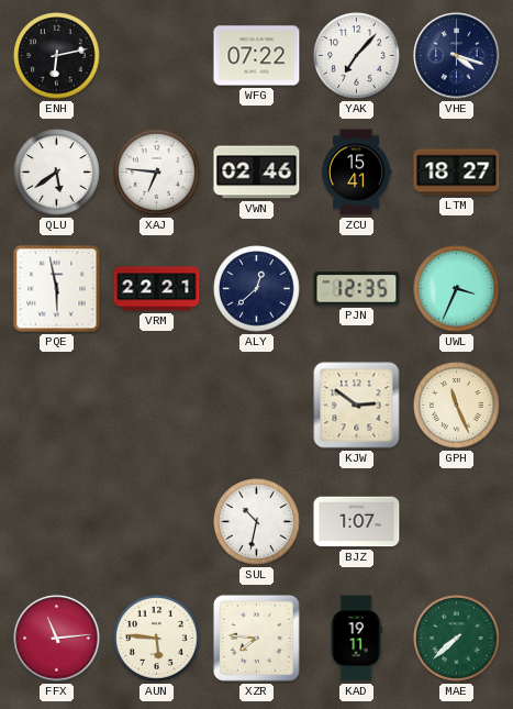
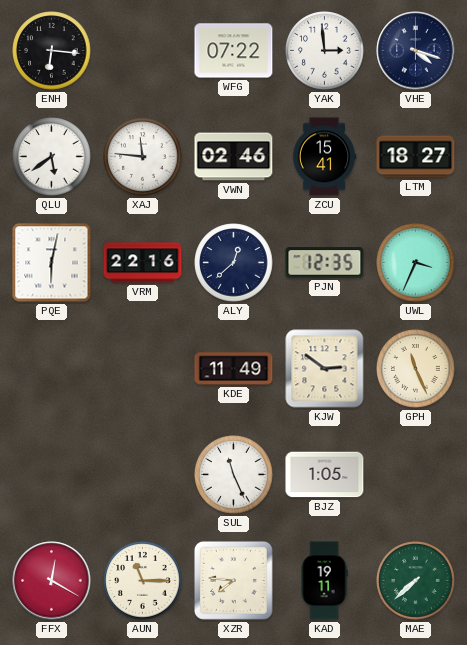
ENH: 6:13 -> 6:16
YAK: 7:07 -> 2:59
XAJ: 6:46 -> 11:46
PQE: 5:58 -> 6:02
VRM: 22:21 -> 22:16
KDE: none -> 11:49
SUL: 10:32 -> 11:26
BJZ: 1:07 -> 1:05
FFX: 11:14 -> 12:20
AUN: 5:46 -> 11:15
